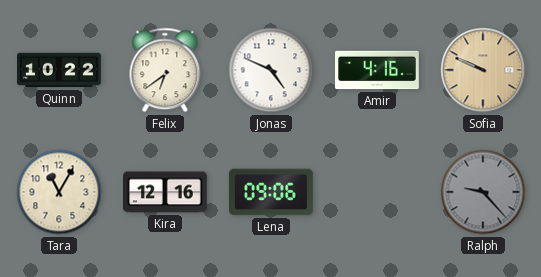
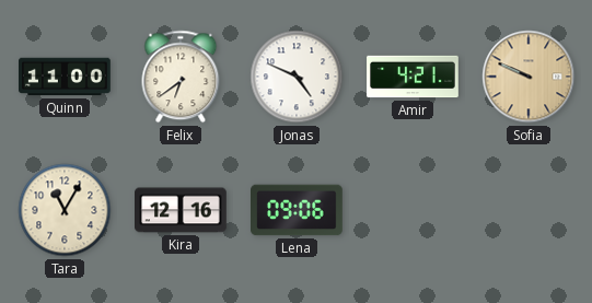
Quinn: 10:22 -> 11:00
Amir: 4:16 -> 4:21
Ralph: 9:23 -> none
